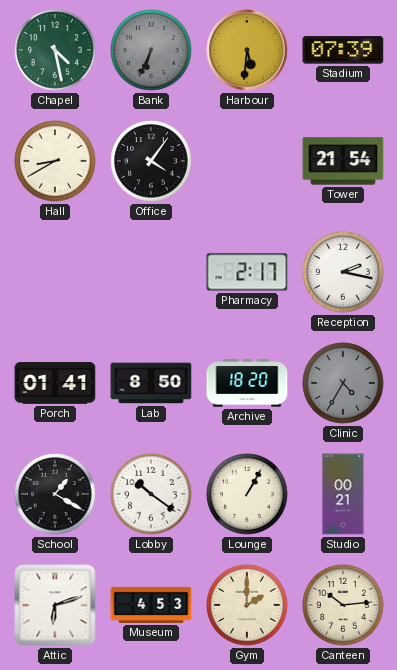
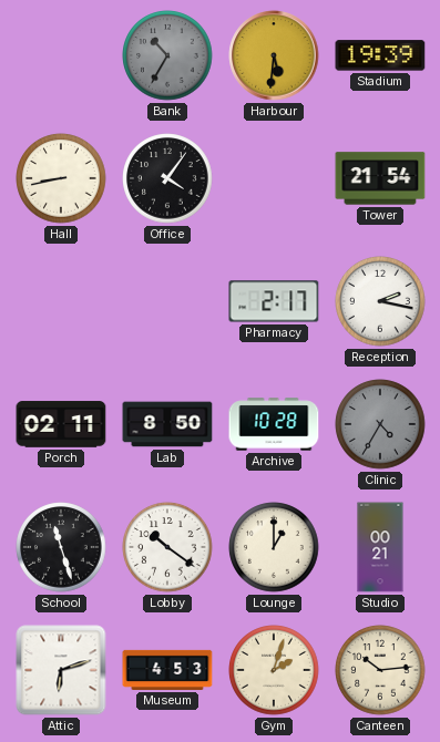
Chapel: 4:28 -> none
Bank: 6:34 -> 10:35
Stadium: 07:39 -> 19:39
Hall: 8:40 -> 8:43
Porch: 01:41 -> 02:11
Archive: 18:20 -> 10:28
School: 1:20 -> 11:27
Lounge: 1:05 -> 1:00
Gym: 2:00 -> 2:03
